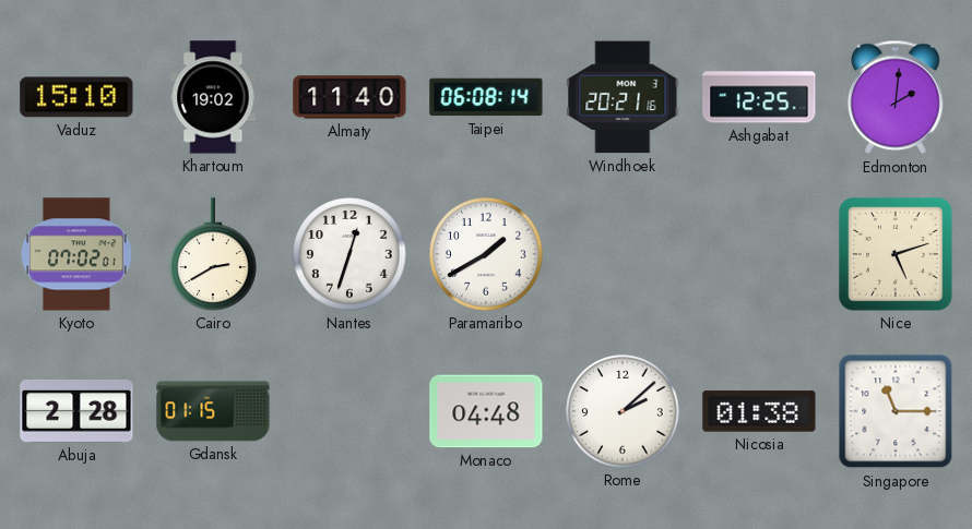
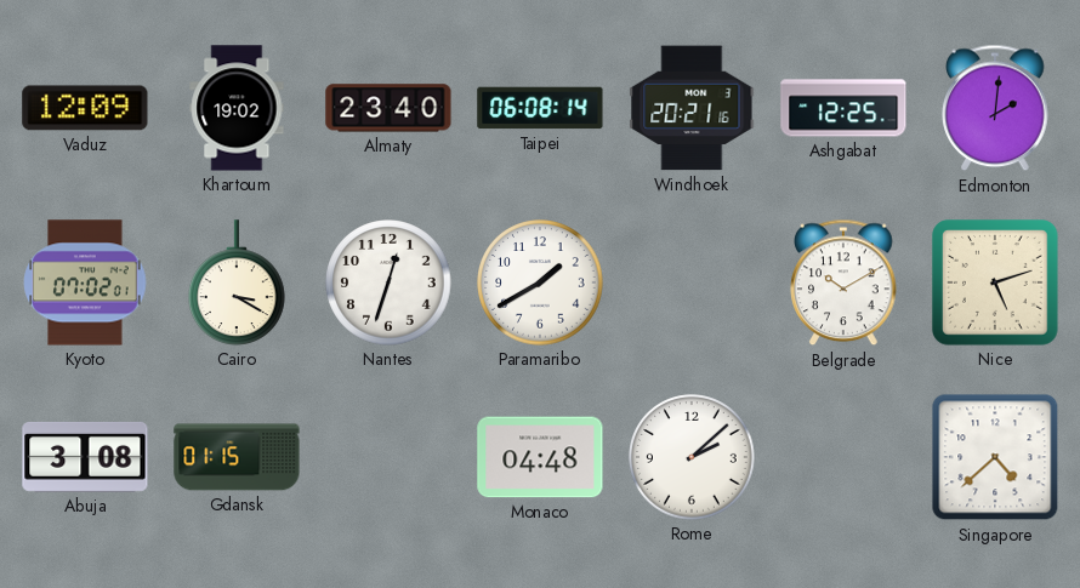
Vaduz: 15:10 -> 12:09
Almaty: 11:40 -> 23:40
Cairo: 2:40 -> 3:20
Belgrade: none -> 10:10
Abuja: 2:28 -> 3:08
Nicosia: 01:38 -> none
Singapore: 11:15 -> 4:38
